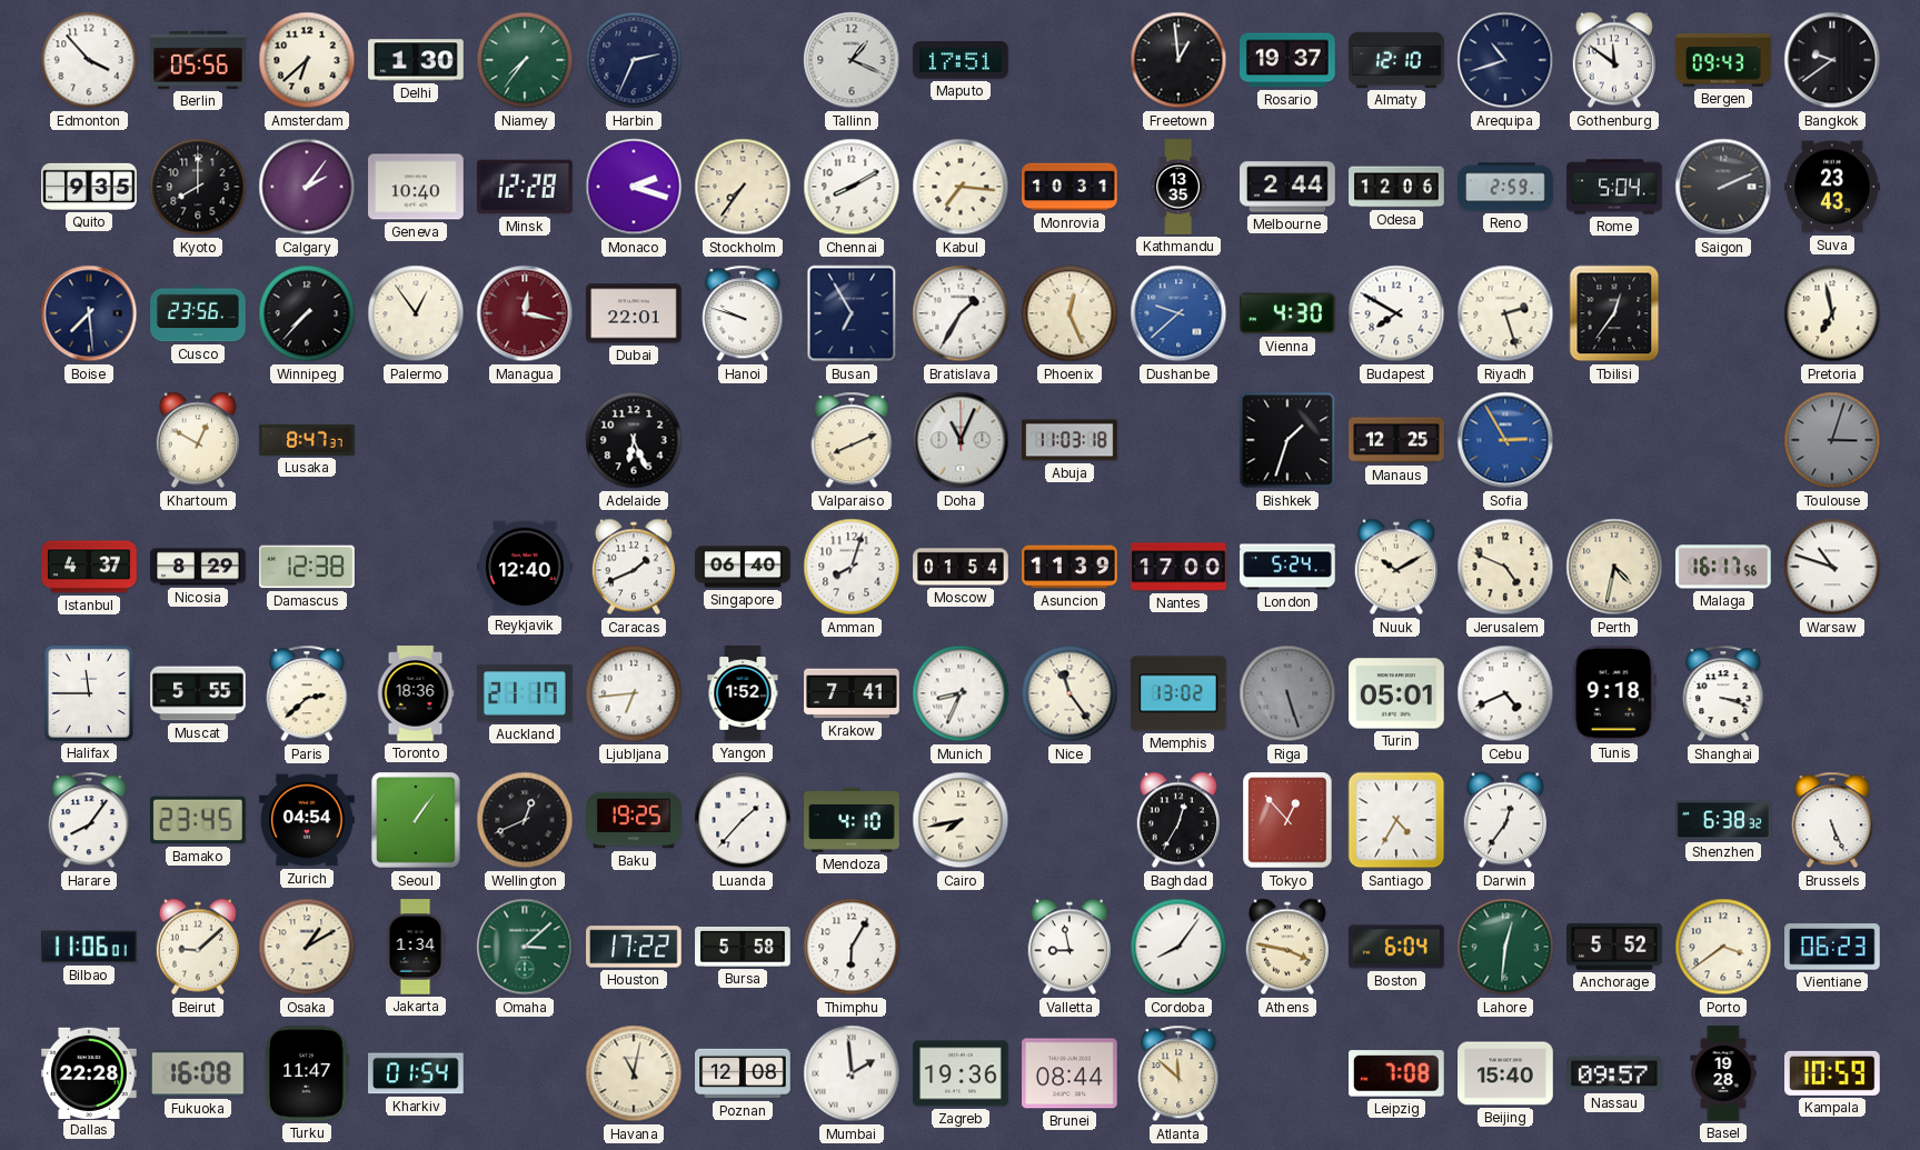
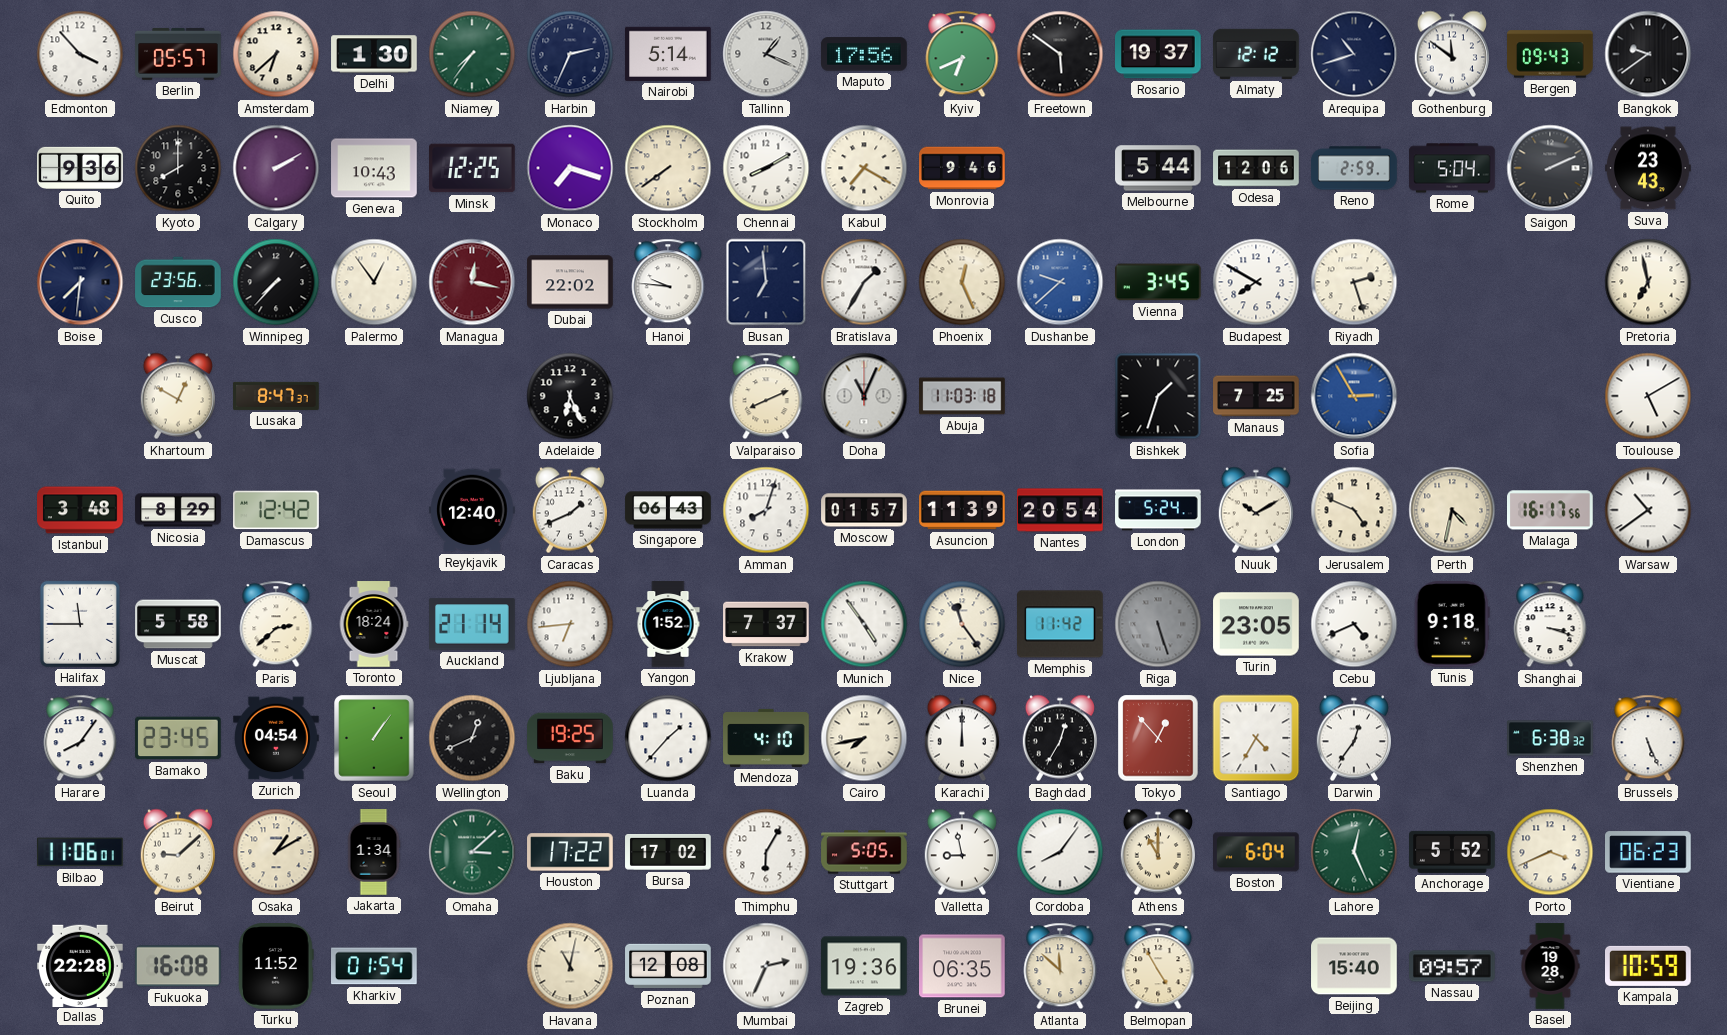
Berlin: 05:56 -> 05:57
Nairobi: none -> 5:14
Maputo: 17:51 -> 17:56
Kyiv: none -> 6:41
Freetown: 12:59 -> 5:51
Almaty: 12:10 -> 12:12
Quito: 9:35 -> 9:36
Calgary: 2:06 -> 2:10
Geneva: 10:40 -> 10:43
Minsk: 12:28 -> 12:25
Monaco: 2:18 -> 7:18
Stockholm: 7:36 -> 7:39
Kabul: 7:16 -> 7:20
Monrovia: 10:31 -> 9:46
Kathmandu: 13:35 -> none
Melbourne: 2:44 -> 5:44
Boise: 7:29 -> 7:31
Dubai: 22:01 -> 22:02
Hanoi: 9:48 -> 9:46
Busan: 6:55 -> 6:59
Vienna: 4:30 -> 3:45
Tbilisi: 12:36 -> none
Manaus: 12:25 -> 7:25
Toulouse: 3:03 -> 5:10
Toulouse dial: grey -> white
Istanbul: 4:37 -> 3:48
Damascus: 12:38 -> 12:42
Singapore: 06:40 -> 06:43
Moscow: 01:54 -> 01:57
Nantes: 17:00 -> 20:54
Warsaw: 10:48 -> 10:39
Muscat: 5:55 -> 5:58
Toronto: 18:36 -> 18:24
Auckland: 21:17 -> 21:14
Krakow: 7:41 -> 7:37
Munich: 8:34 -> 4:54
Memphis: 13:02 -> 11:42
Turin: 05:01 -> 23:05
Karachi: none -> 12:00
Bursa: 5:58 -> 17:02
Stuttgart: none -> 5:05
Athens: 3:47 -> 11:00
Lahore: 12:31 -> 12:26
Porto: 3:39 -> 3:41
Turku: 11:47 -> 11:52
Mumbai: 1:59 -> 2:34
Brunei: 08:44 -> 06:35
Belmopan: none -> 4:55
Leipzig: 7:08 -> none
